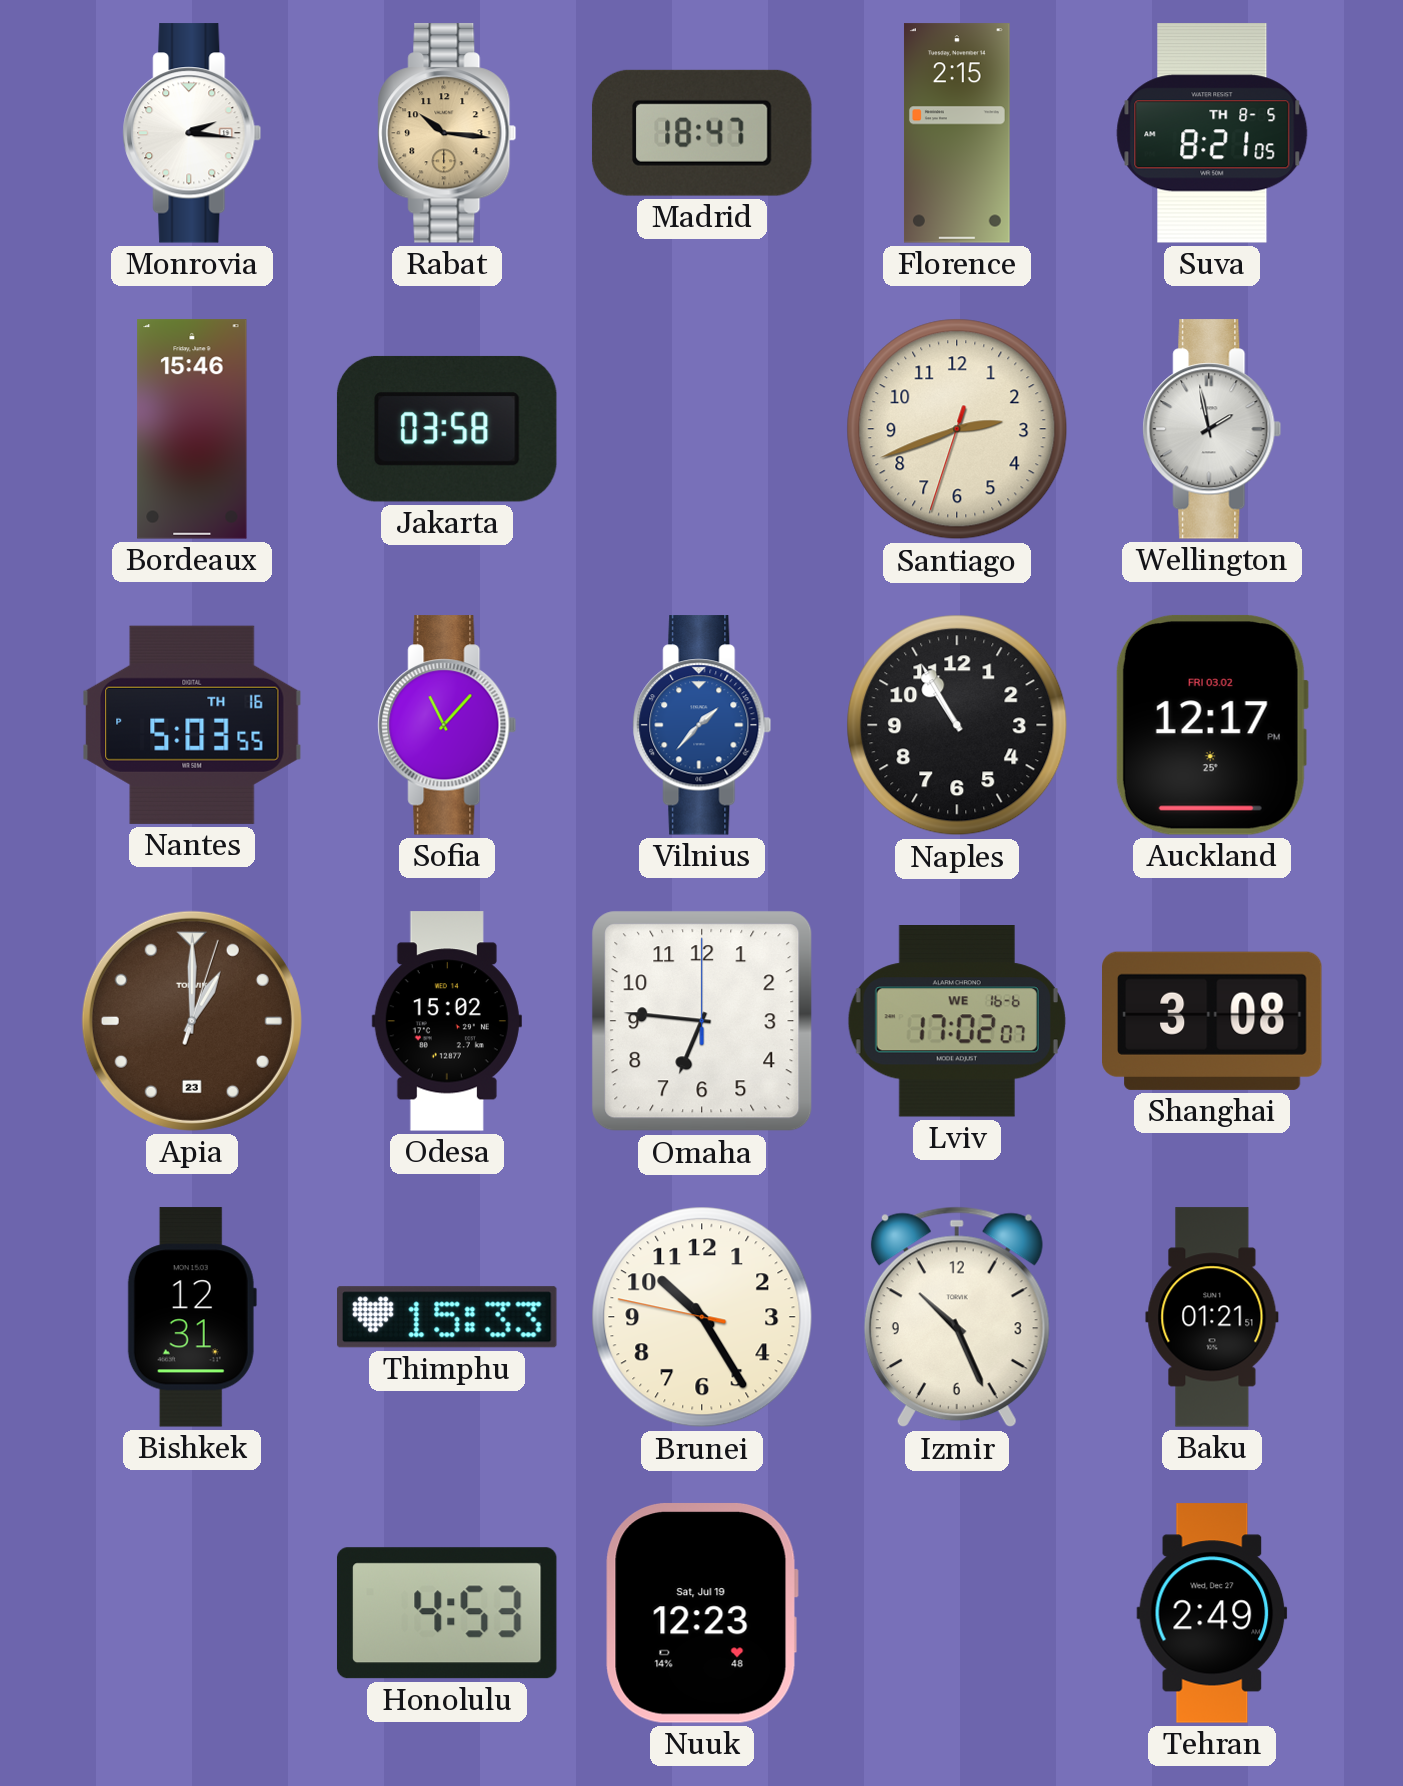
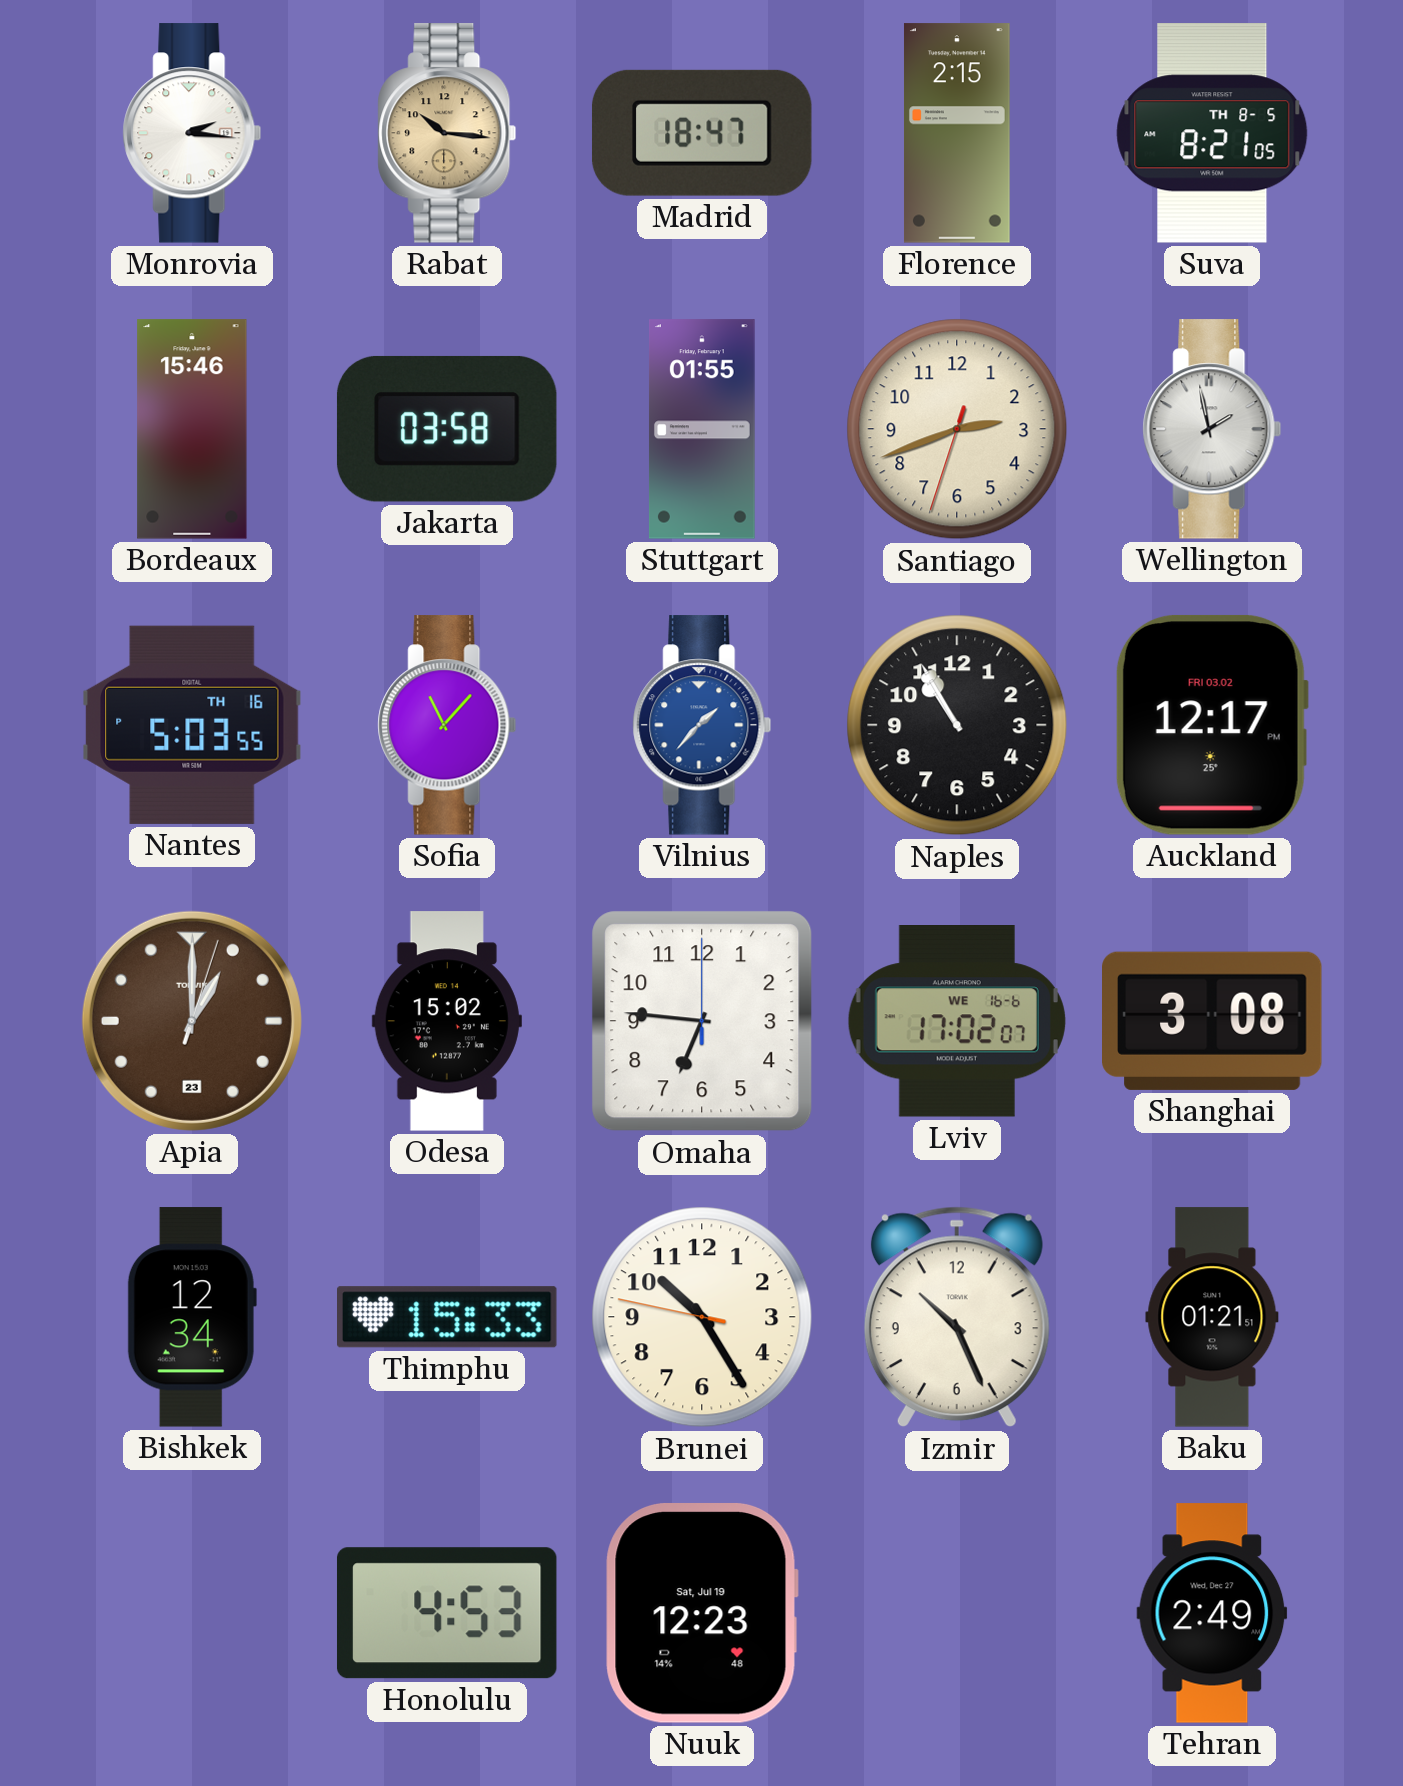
Stuttgart: none -> 01:55
Bishkek: 12:31 -> 12:34
